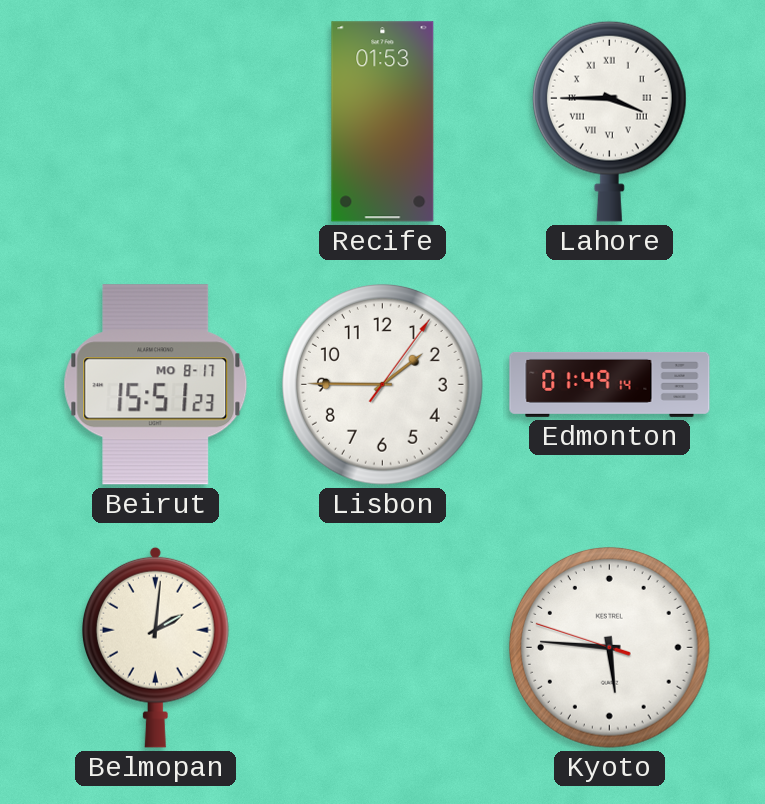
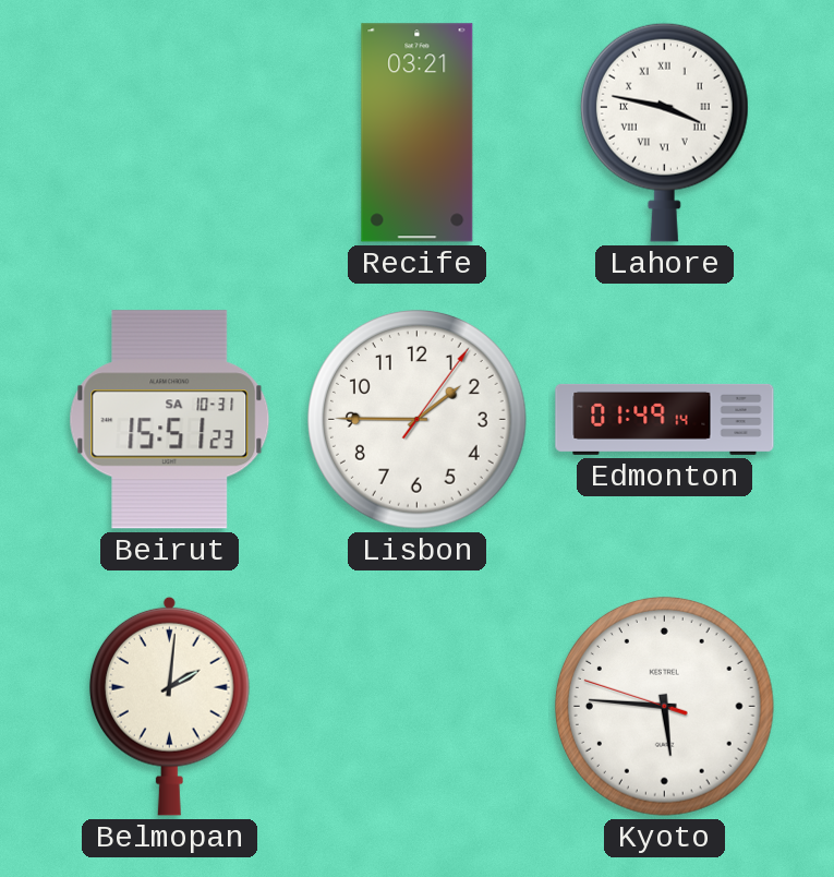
Recife: 01:53 -> 03:21
Lahore: 3:45 -> 3:47
Beirut date: MO 8-17 -> SA 10-31
